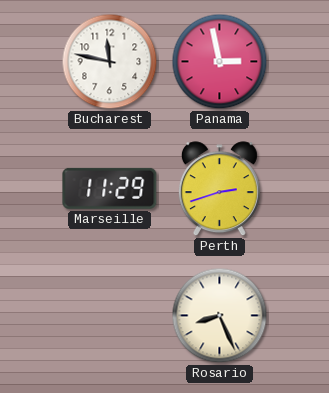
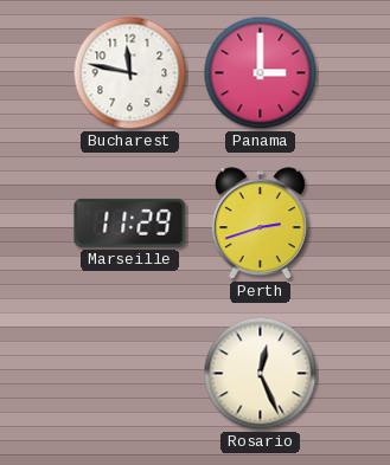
Panama: 2:58 -> 3:00
Rosario: 8:26 -> 12:26
